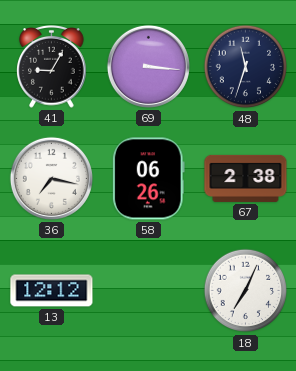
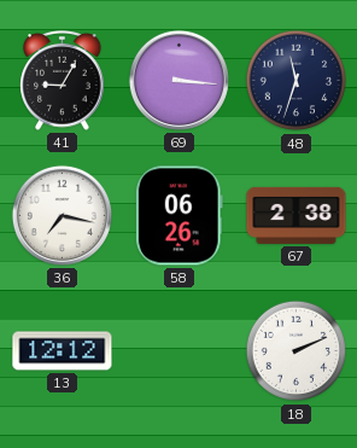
18: 7:04 -> 2:11
